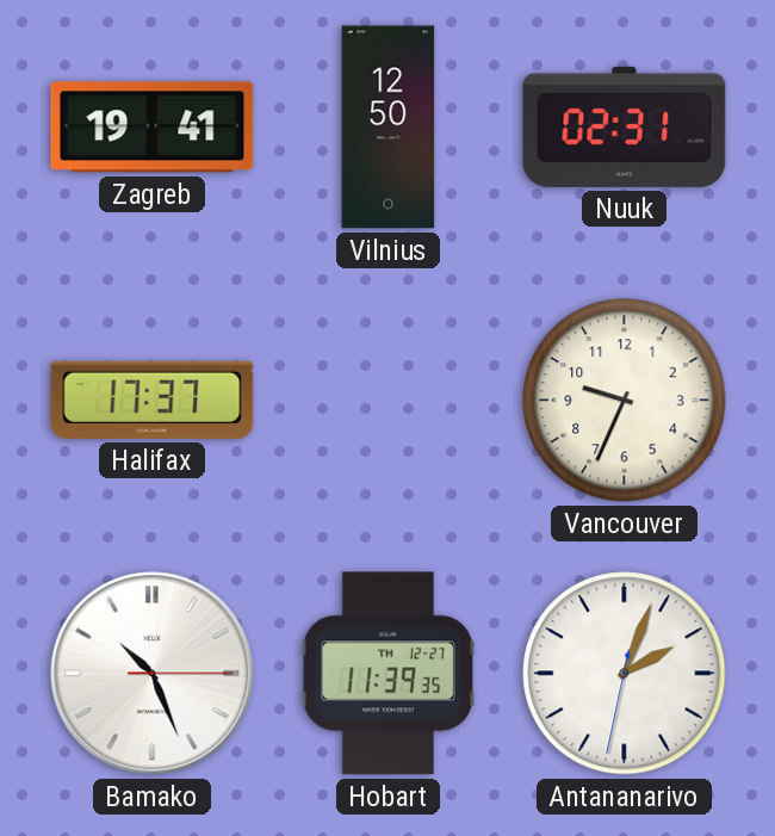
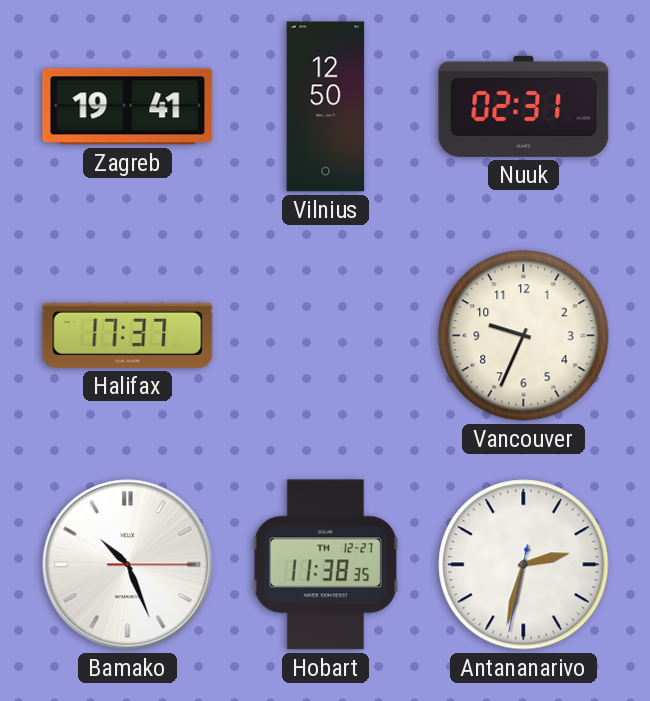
Hobart: 11:39 -> 11:38
Antananarivo: 2:03 -> 2:32
